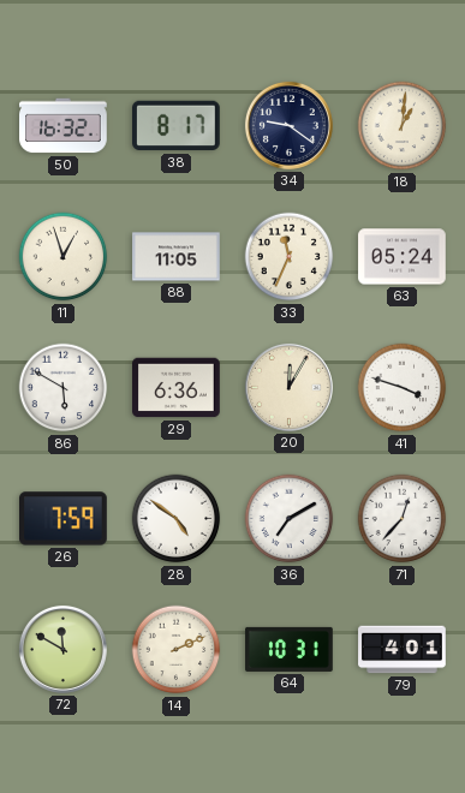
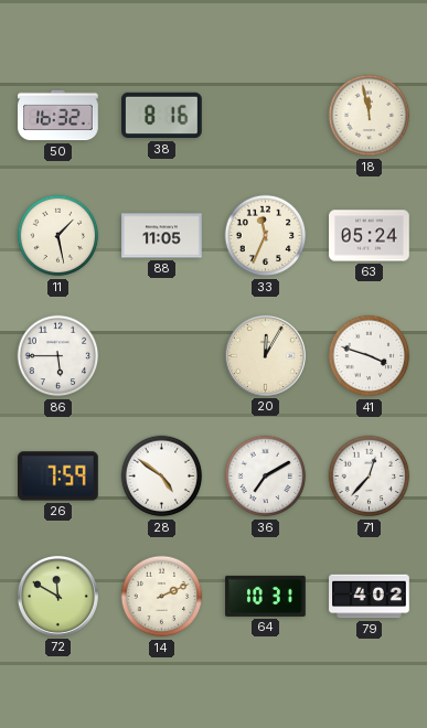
38: 8:17 -> 8:16
34: 9:21 -> none
18: 1:01 -> 11:58
11: 12:57 -> 1:28
86: 5:50 -> 5:45
29: 6:36 -> none
79: 4:01 -> 4:02
